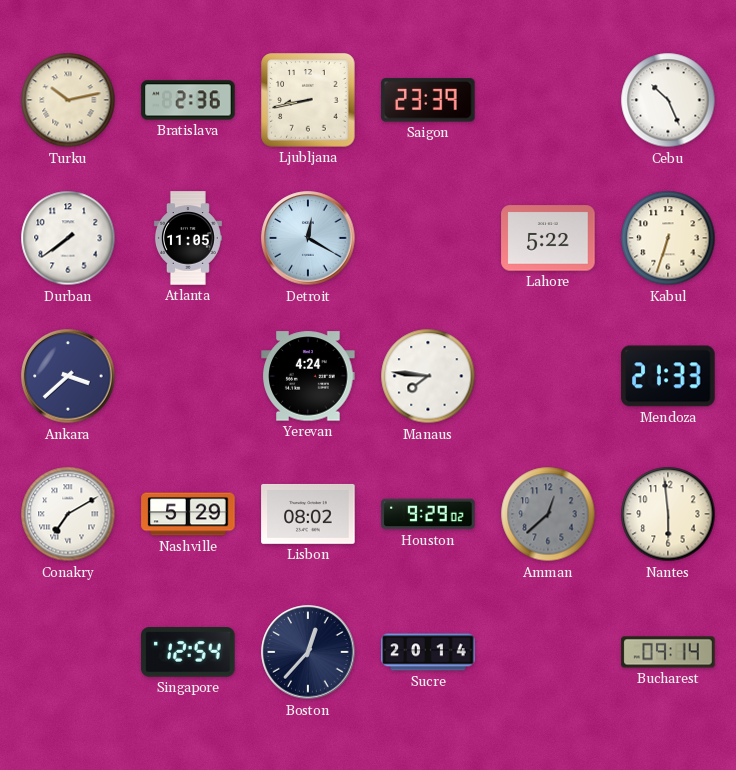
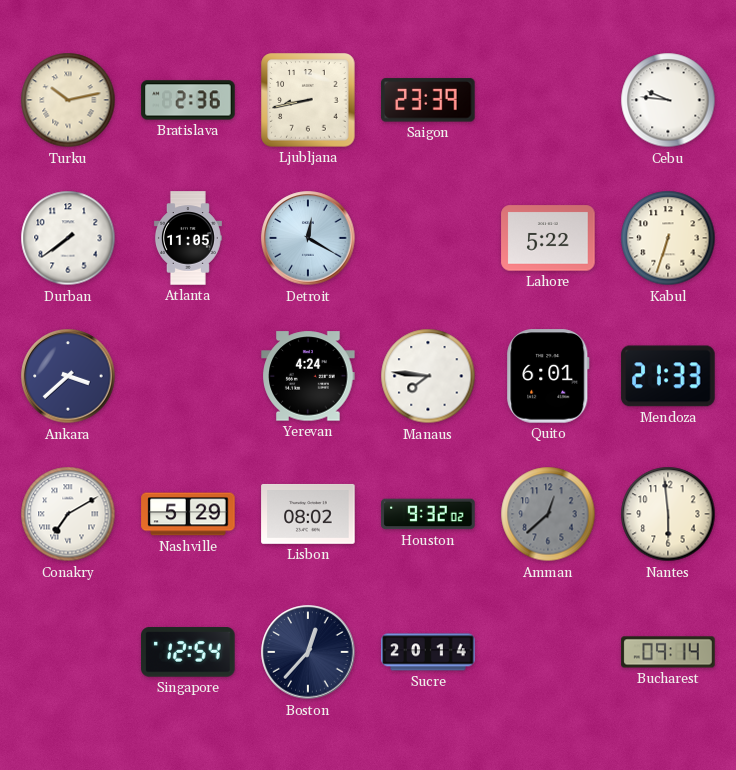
Cebu: 10:26 -> 9:46
Quito: none -> 6:01
Houston: 9:29 -> 9:32
